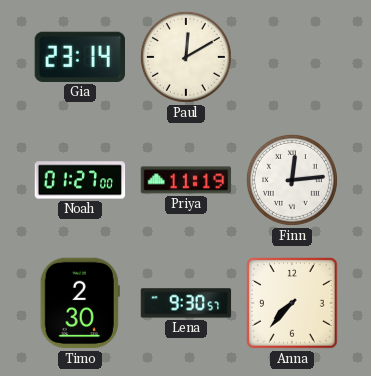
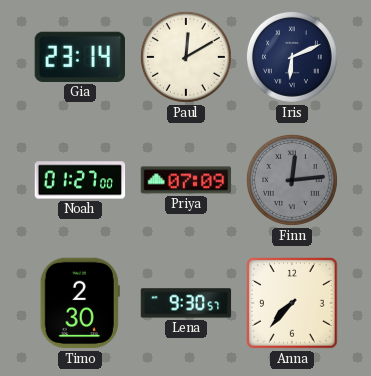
Iris: none -> 6:11
Priya: 11:19 -> 07:09
Finn dial: white -> grey
